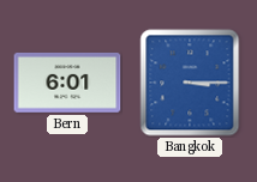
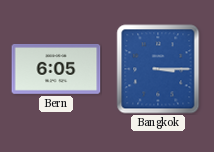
Bern: 6:01 -> 6:05
